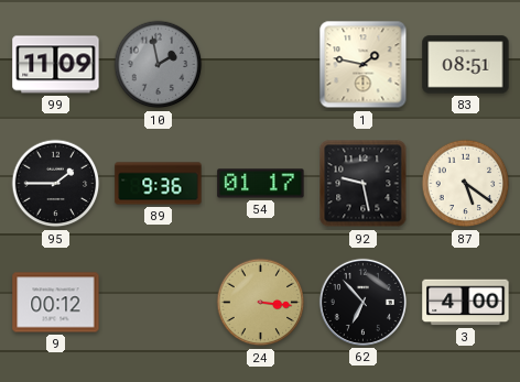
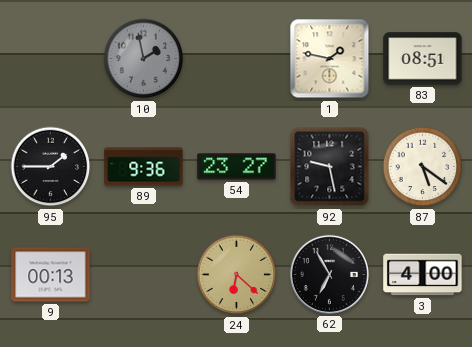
99: 11:09 -> none
54: 01:17 -> 23:27
9: 00:12 -> 00:13
24: 3:16 -> 6:22
62: 6:53 -> 6:55
